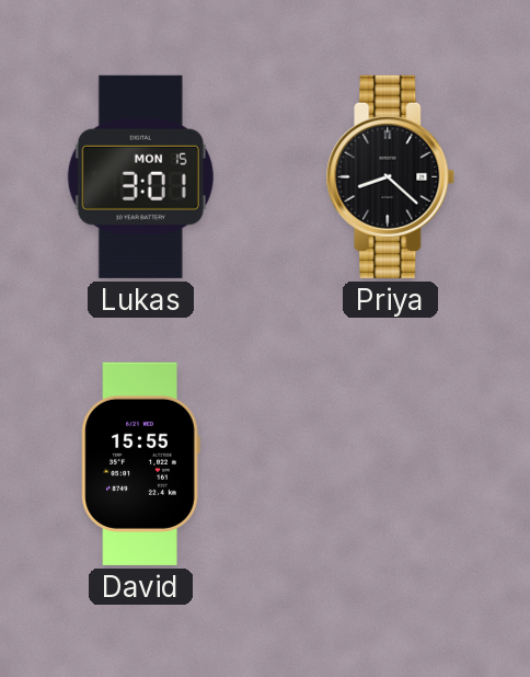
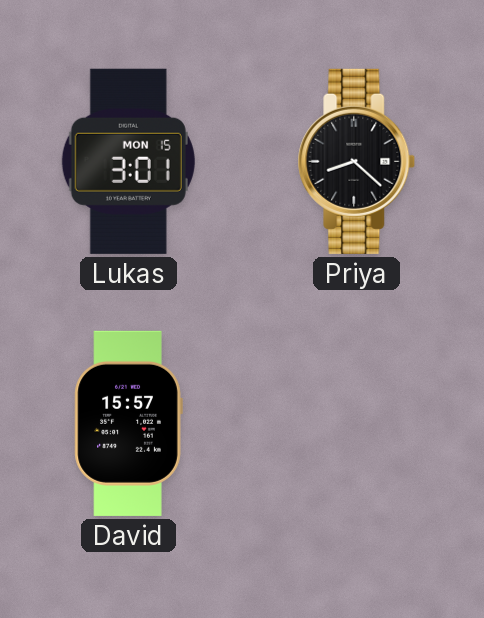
David: 15:55 -> 15:57
